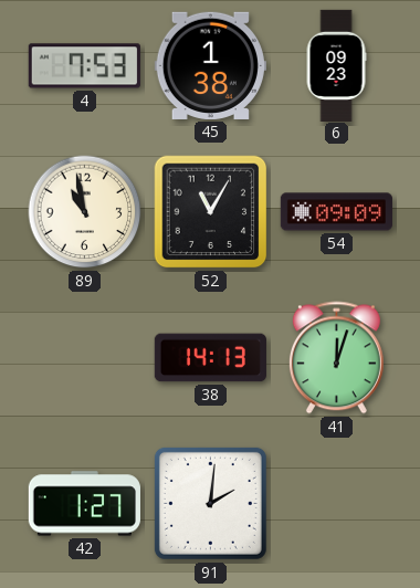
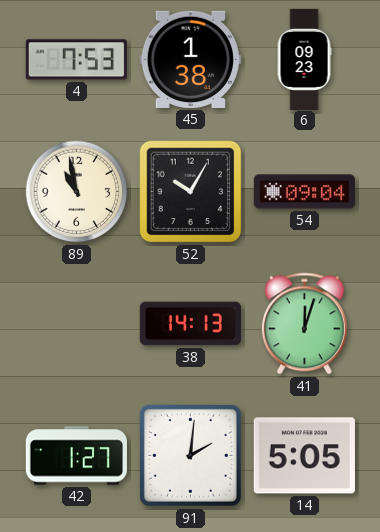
52: 11:05 -> 10:05
54: 09:09 -> 09:04
14: none -> 5:05
